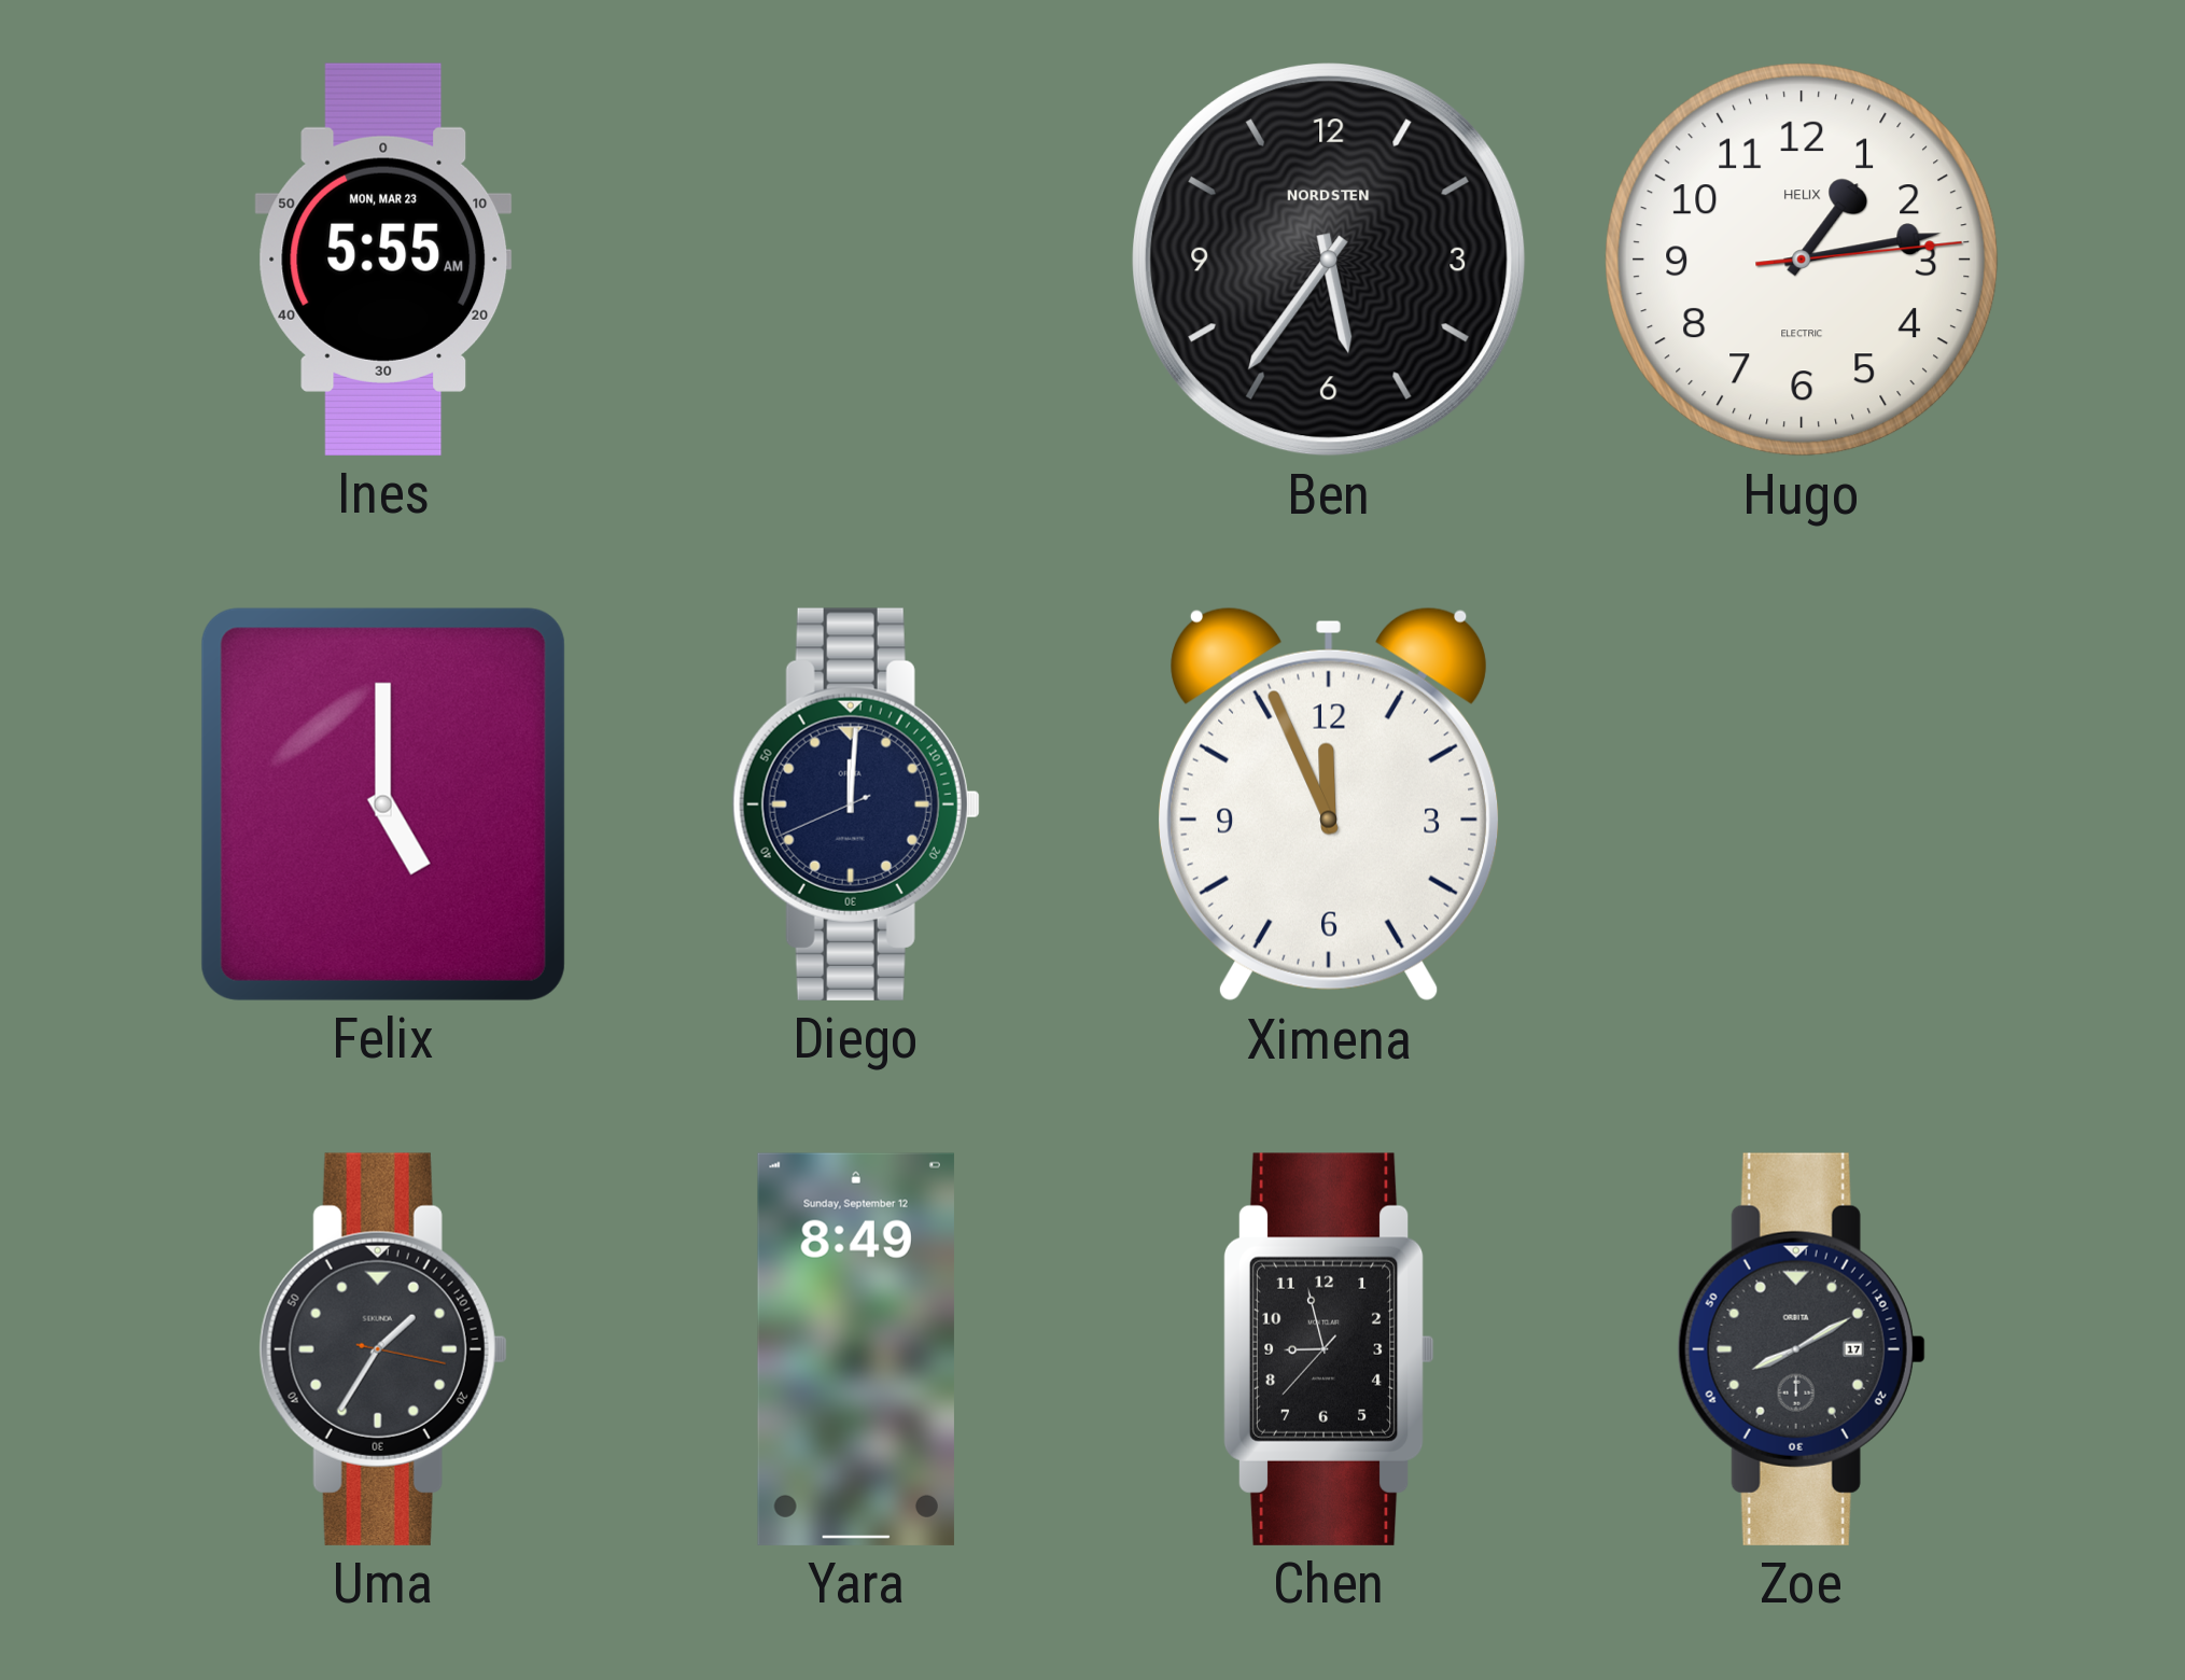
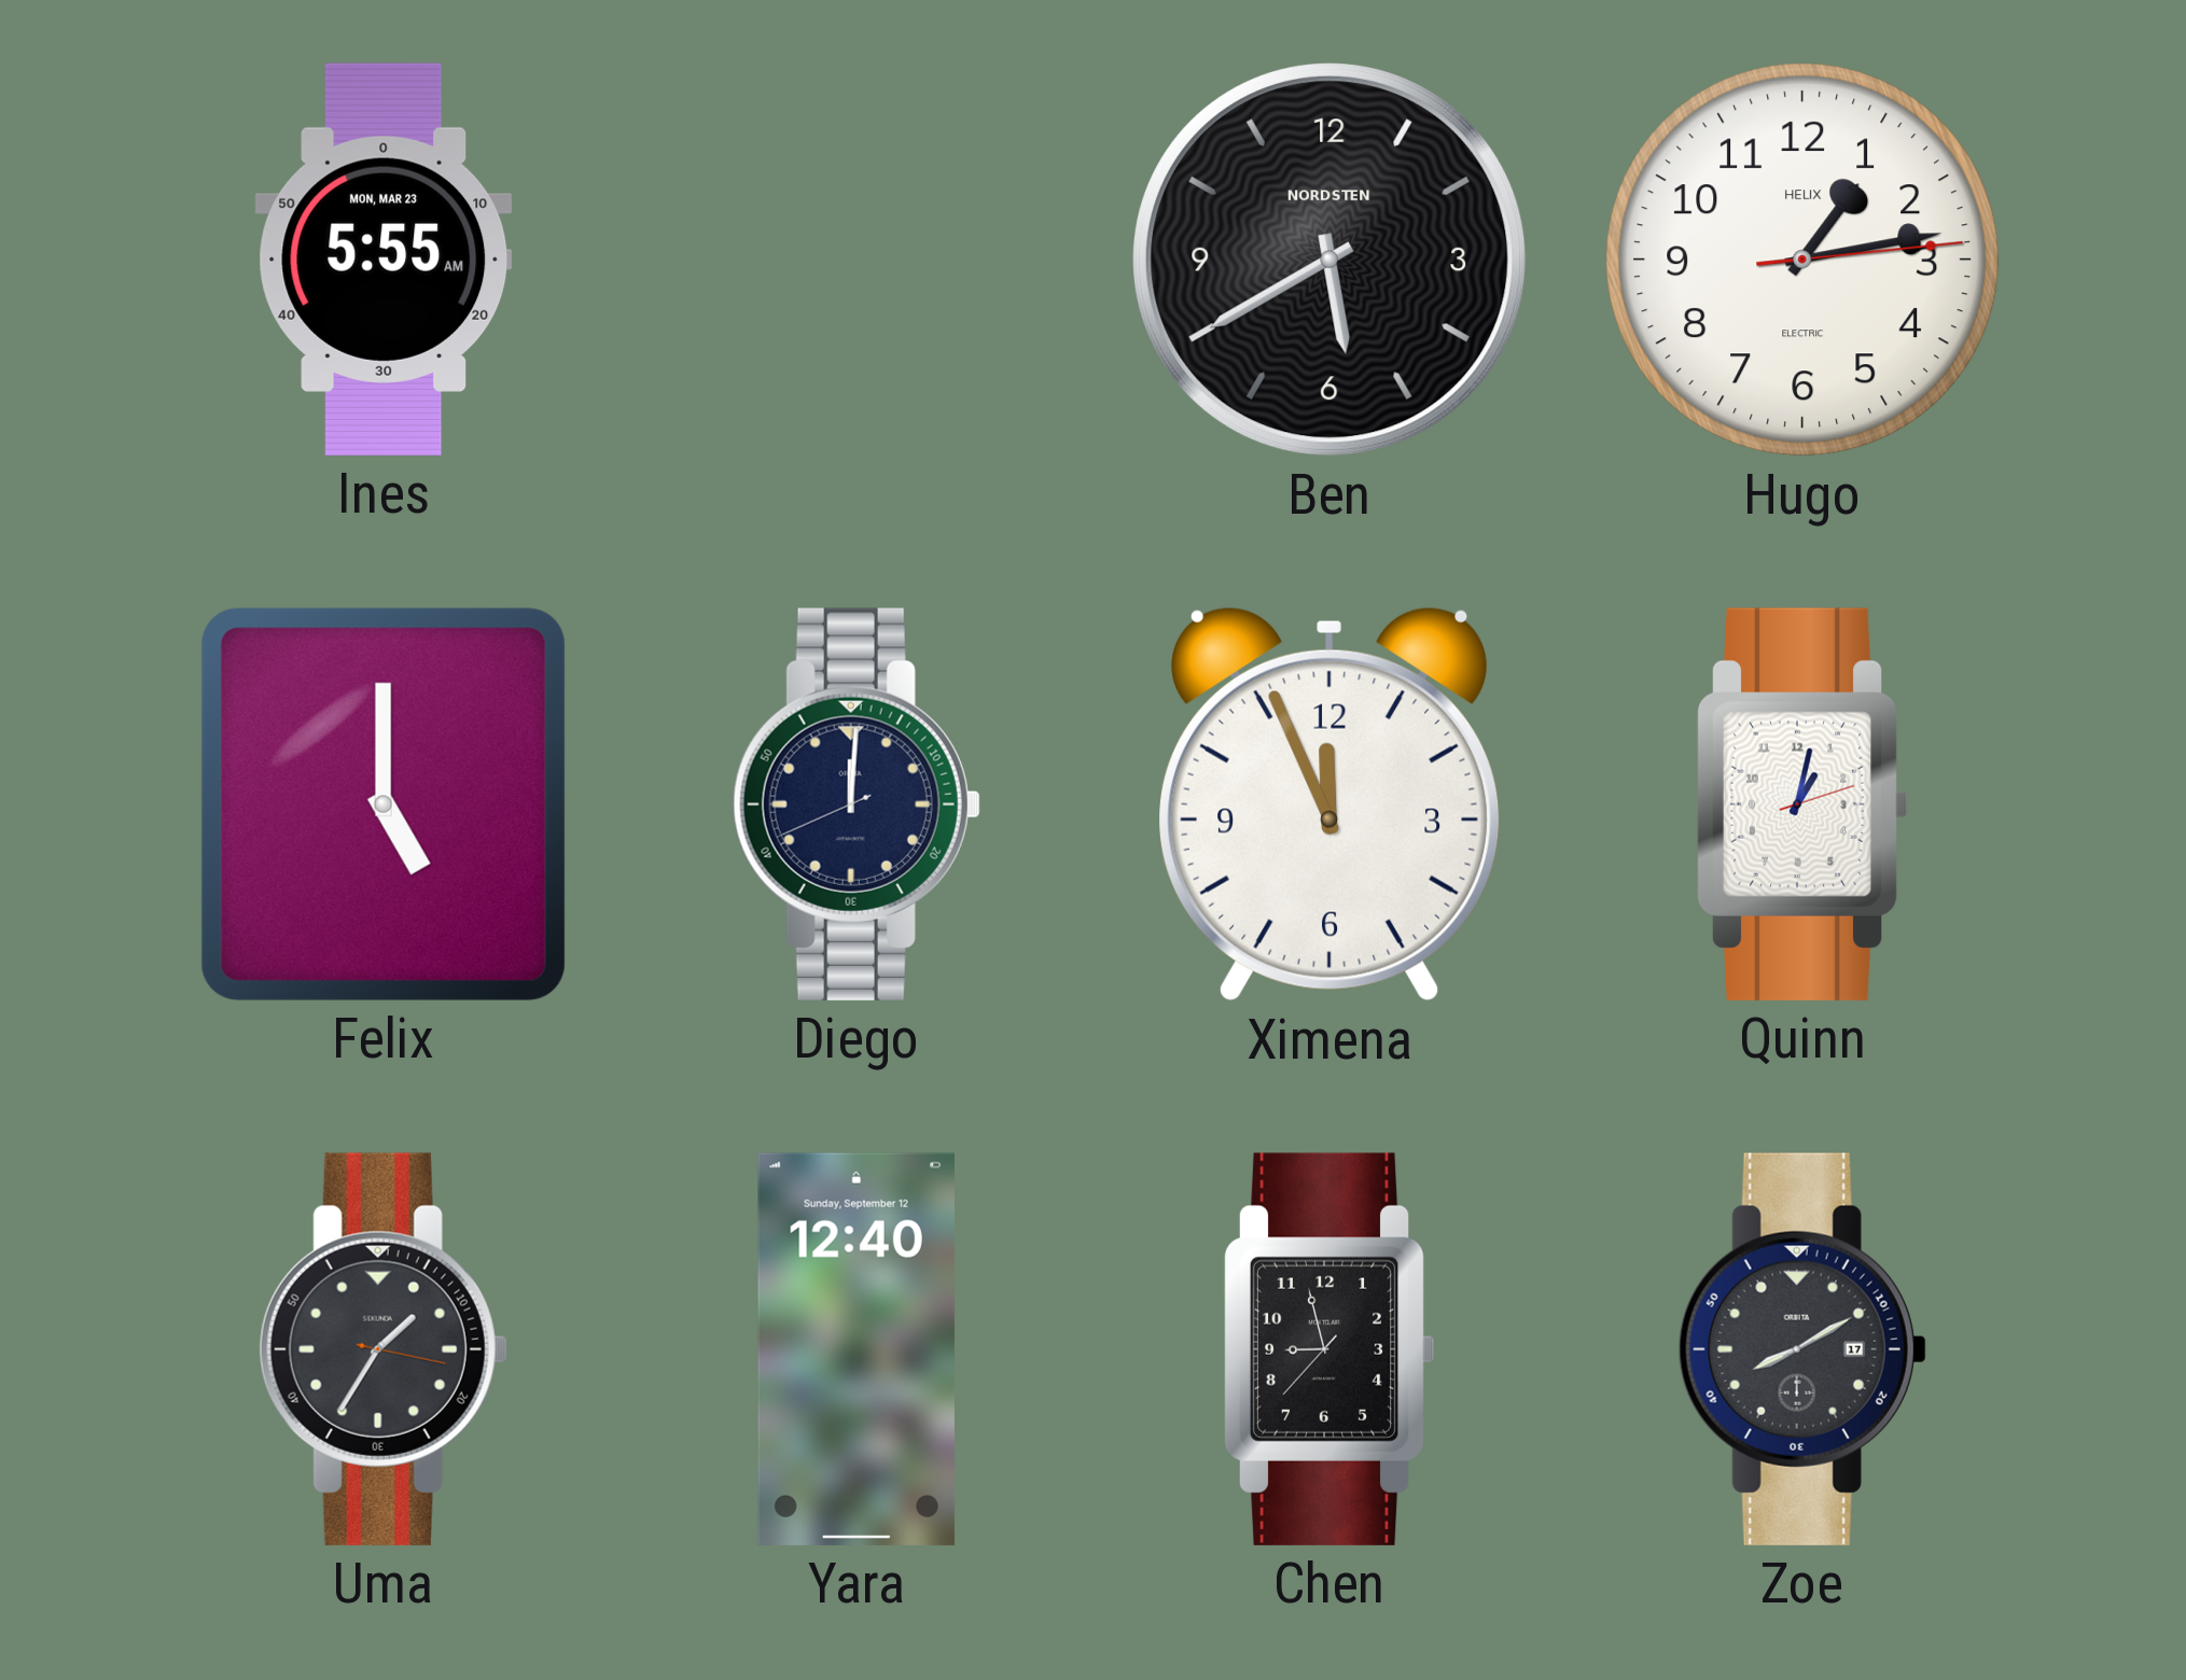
Ben: 5:36 -> 5:40
Quinn: none -> 1:02
Yara: 8:49 -> 12:40
